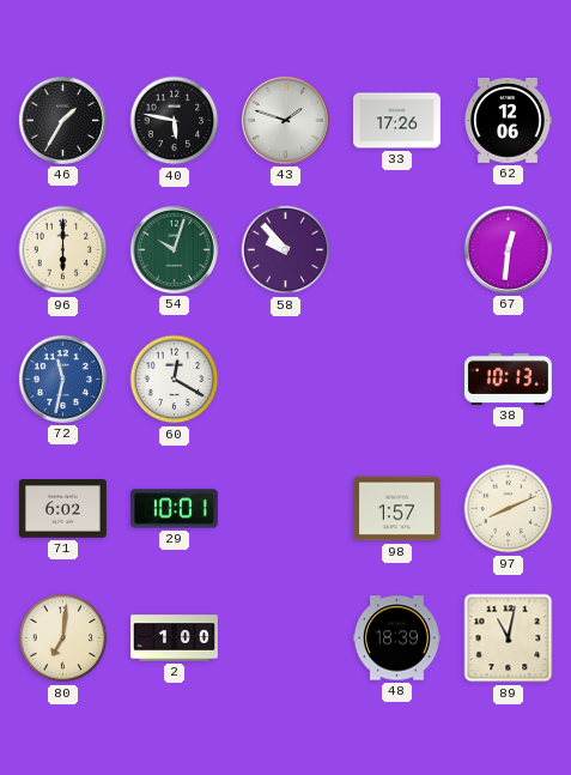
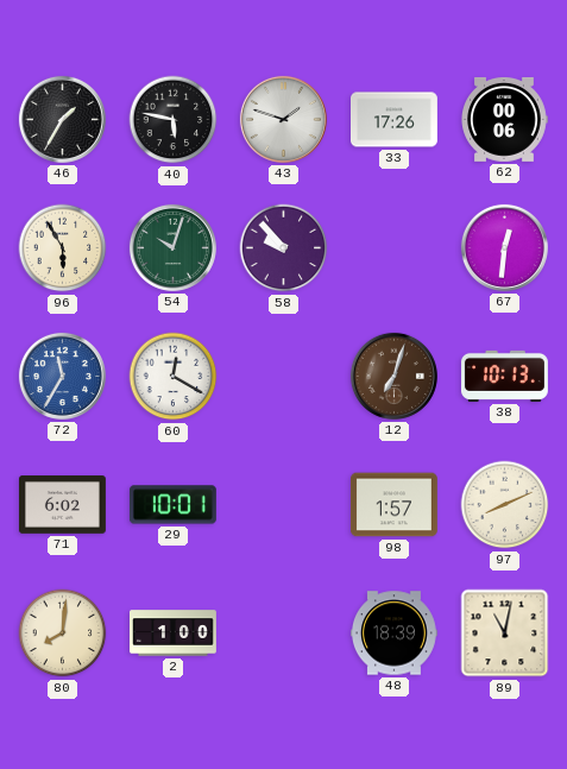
62: 12:06 -> 00:06
96: 6:00 -> 5:55
72: 11:32 -> 11:35
12: none -> 7:03
80: 7:01 -> 8:01
